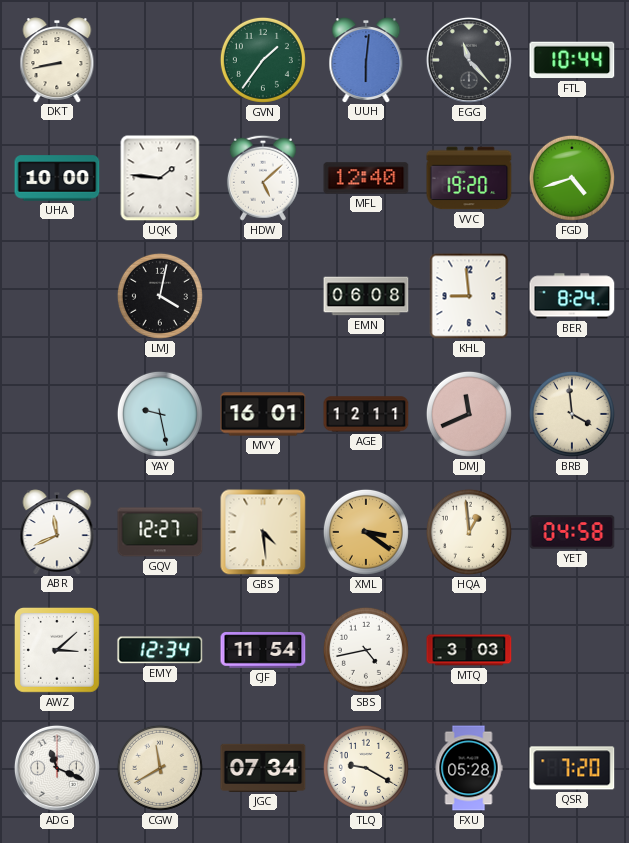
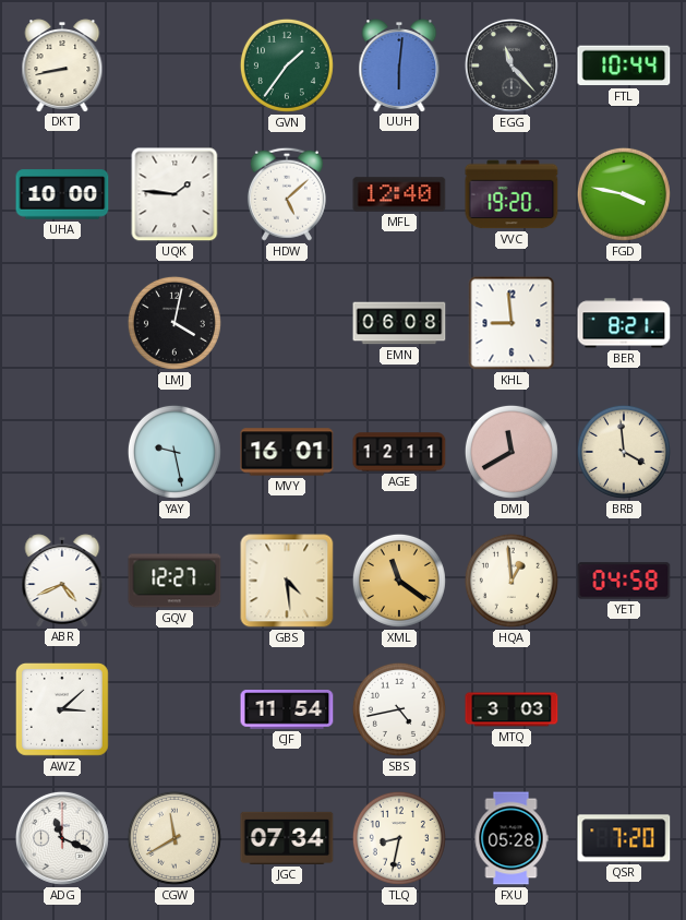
FGD: 4:42 -> 3:47
BER: 8:24 -> 8:21
DMJ: 11:41 -> 11:40
ABR: 11:41 -> 4:41
XML: 3:21 -> 11:21
EMY: 12:34 -> none
TLQ: 9:20 -> 8:32
